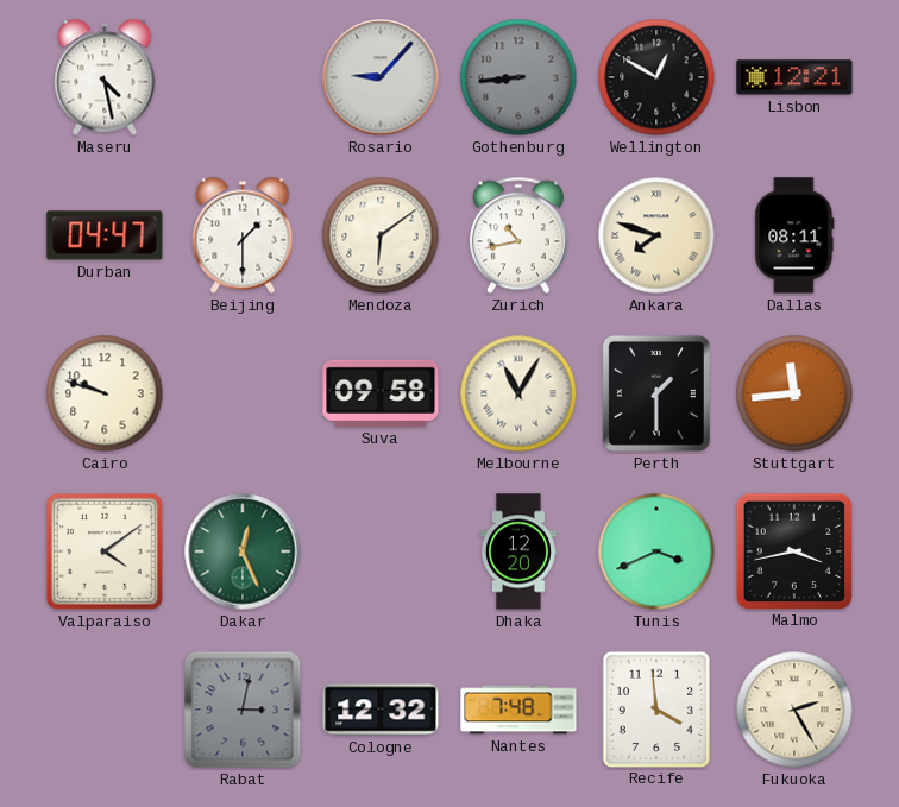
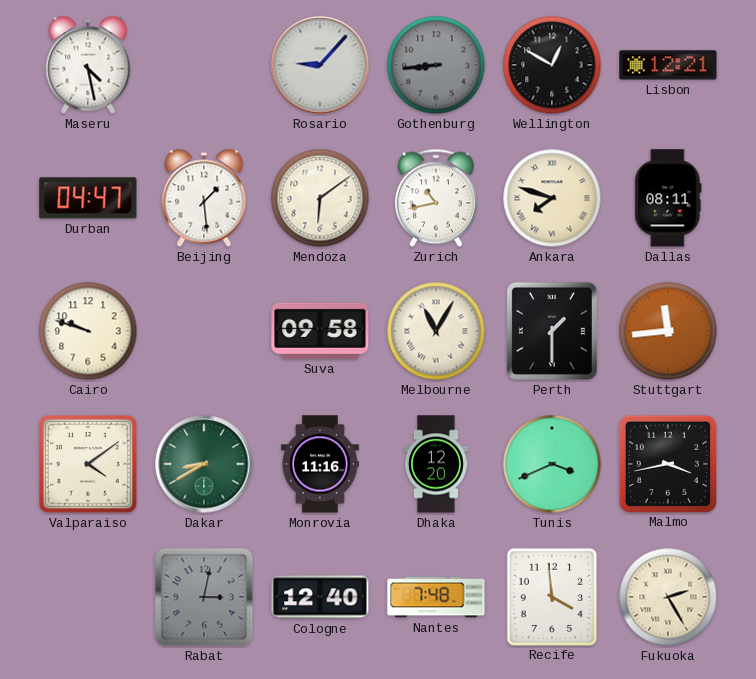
Beijing: 1:30 -> 1:29
Dakar: 12:26 -> 8:40
Monrovia: none -> 11:16
Cologne: 12:32 -> 12:40
